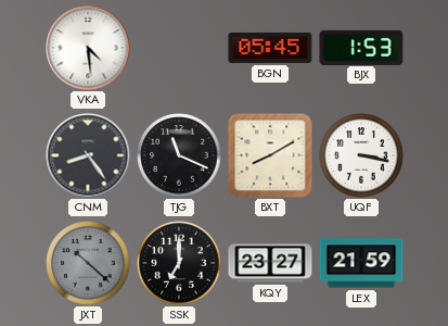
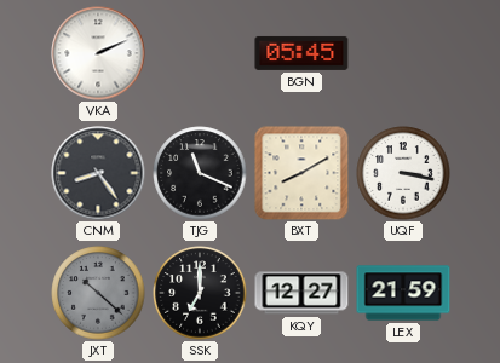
VKA: 4:29 -> 2:11
BJX: 1:53 -> none
KQY: 23:27 -> 12:27
